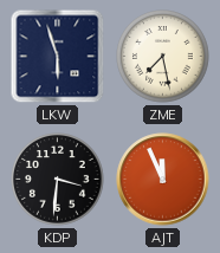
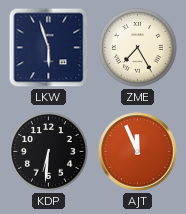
ZME: 7:28 -> 7:25
KDP: 3:31 -> 6:31
